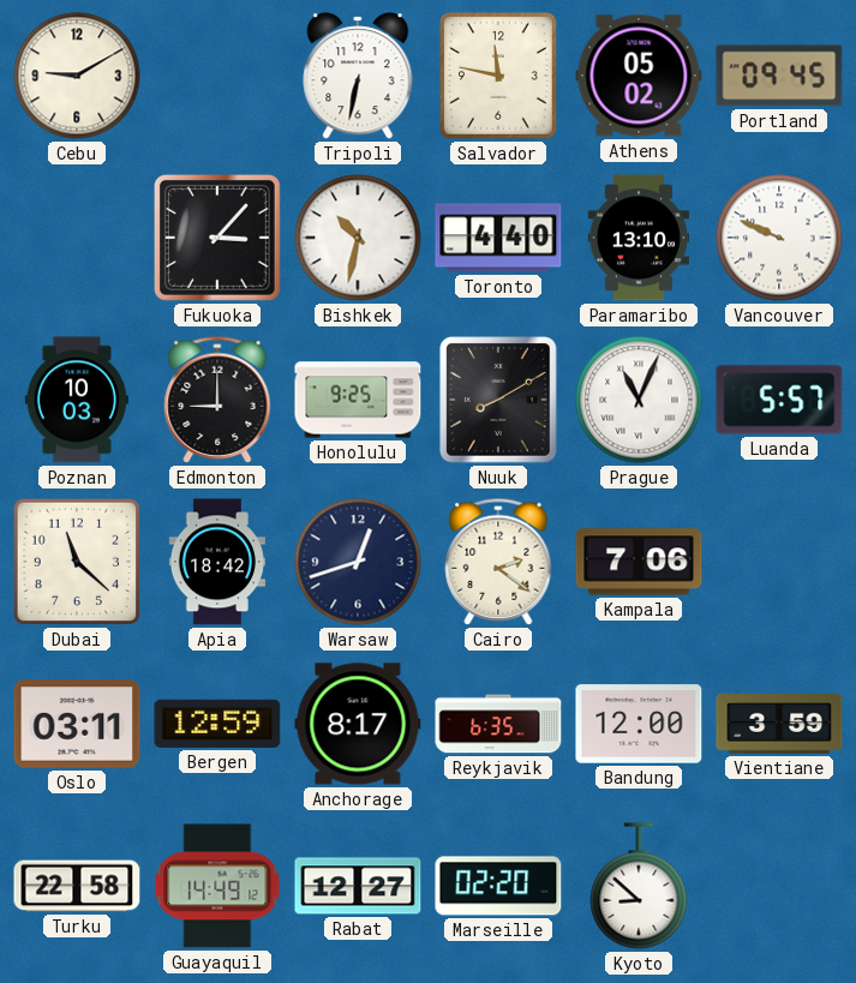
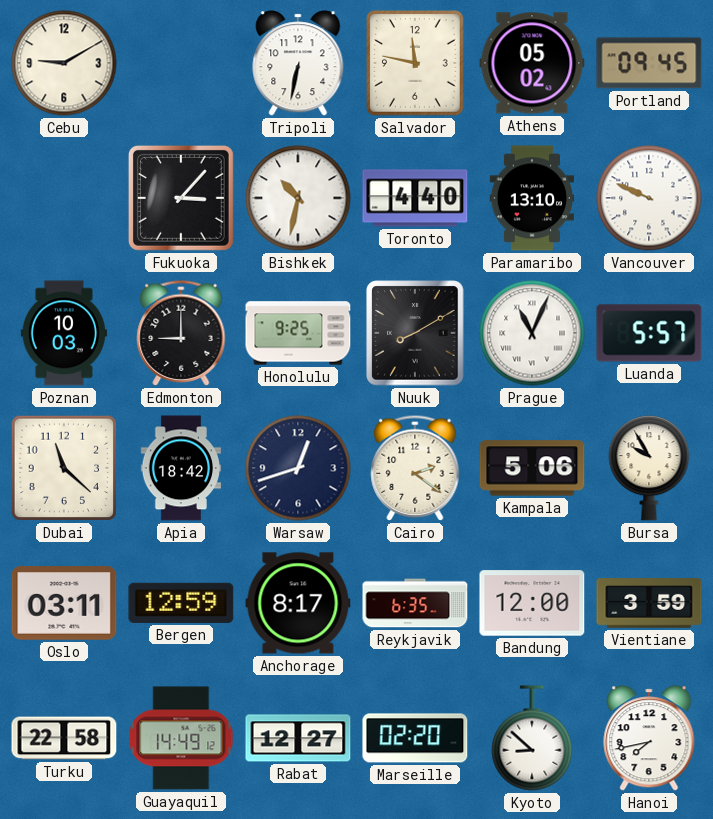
Kampala: 7:06 -> 5:06
Bursa: none -> 9:55
Hanoi: none -> 7:43
